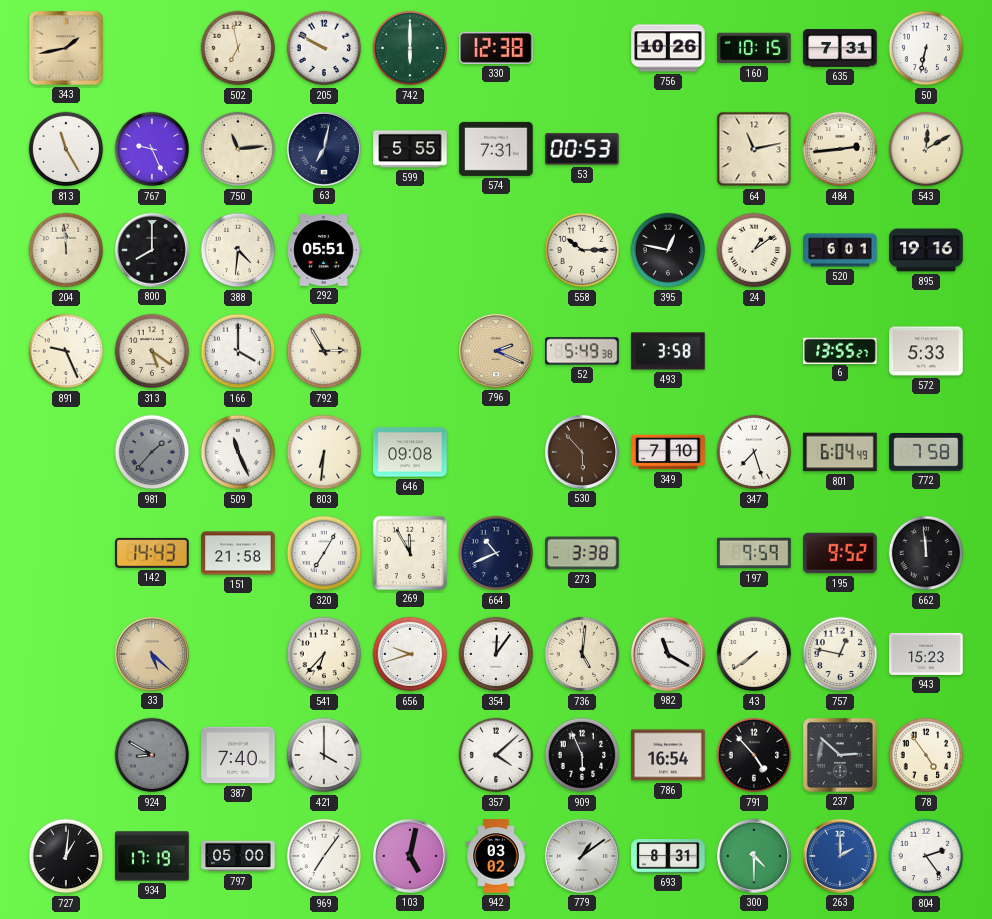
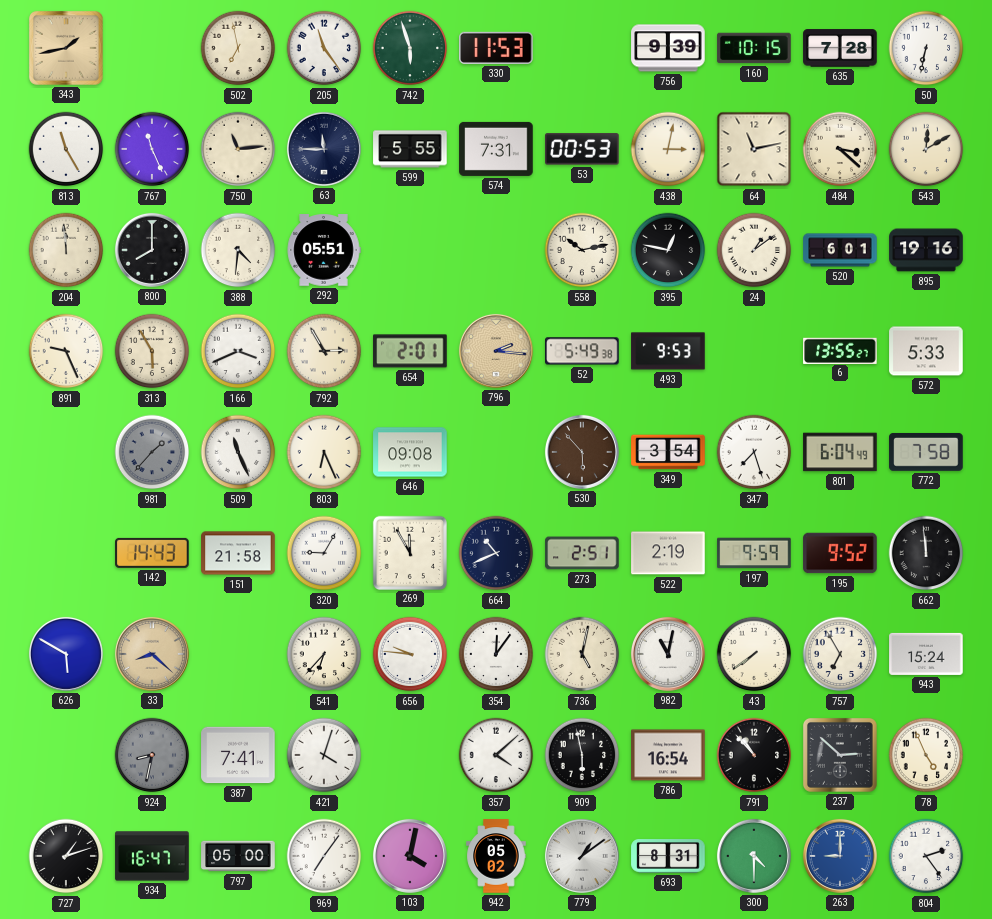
205: 9:50 -> 11:24
742: 6:00 -> 5:57
330: 12:38 -> 11:53
756: 10:26 -> 9:39
635: 7:31 -> 7:28
767: 9:26 -> 11:26
63: 7:02 -> 11:45
438: none -> 3:02
484: 2:44 -> 3:22
558: 10:15 -> 10:13
313: 5:21 -> 5:55
166: 4:00 -> 3:41
654: none -> 2:01
796: 2:19 -> 2:16
493: 3:58 -> 9:53
803: 6:31 -> 6:26
349: 7:10 -> 3:54
320: 7:05 -> 9:05
273: 3:38 -> 2:51
522: none -> 2:19
626: none -> 5:50
33: 5:22 -> 8:22
656: 9:42 -> 9:46
736: 5:01 -> 5:02
982: 11:20 -> 11:02
757: 12:47 -> 6:55
943: 15:23 -> 15:24
924: 8:50 -> 8:32
387: 7:40 -> 7:41
421: 4:00 -> 4:03
909: 5:56 -> 5:58
791: 4:53 -> 10:53
78: 4:54 -> 4:56
727: 1:01 -> 1:12
934: 17:19 -> 16:47
103: 5:02 -> 4:02
942: 03:02 -> 05:02
263: 2:00 -> 9:00
